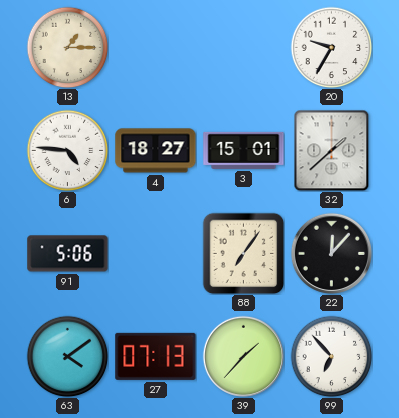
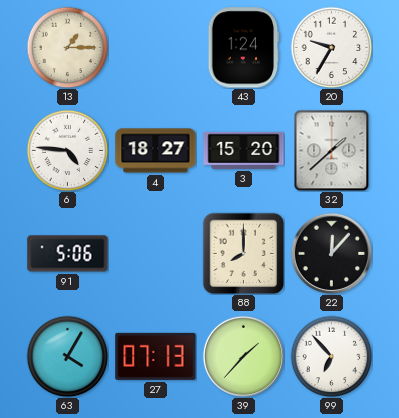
43: none -> 1:24
3: 15:01 -> 15:20
88: 7:06 -> 8:00
63: 4:09 -> 4:05
